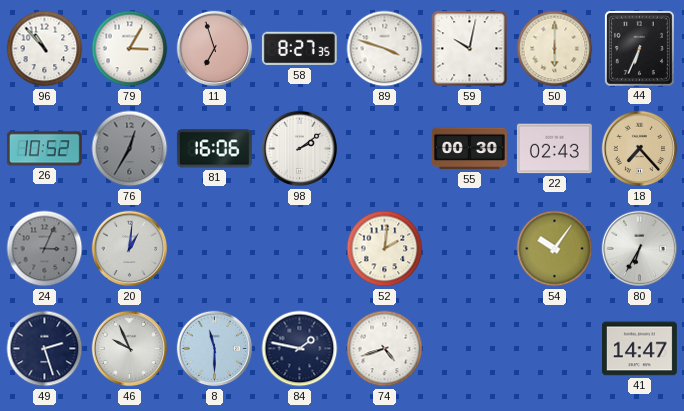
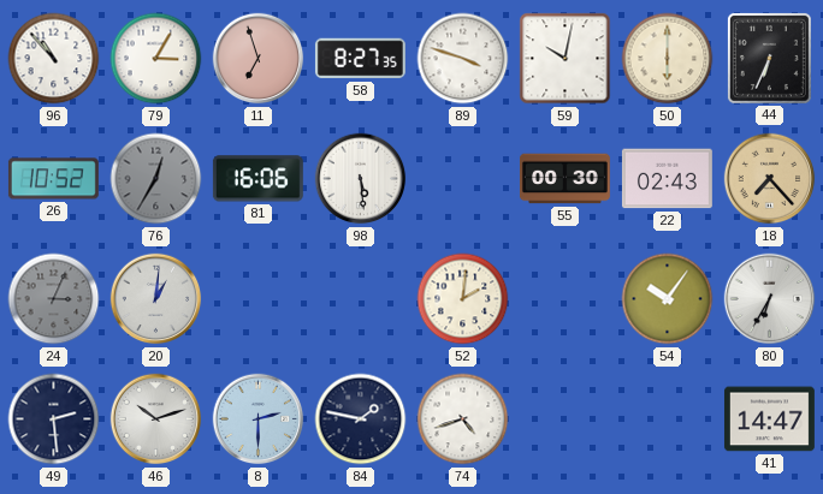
98: 2:09 -> 5:29
49: 2:27 -> 2:29
46: 9:56 -> 10:12
8: 11:30 -> 2:30
